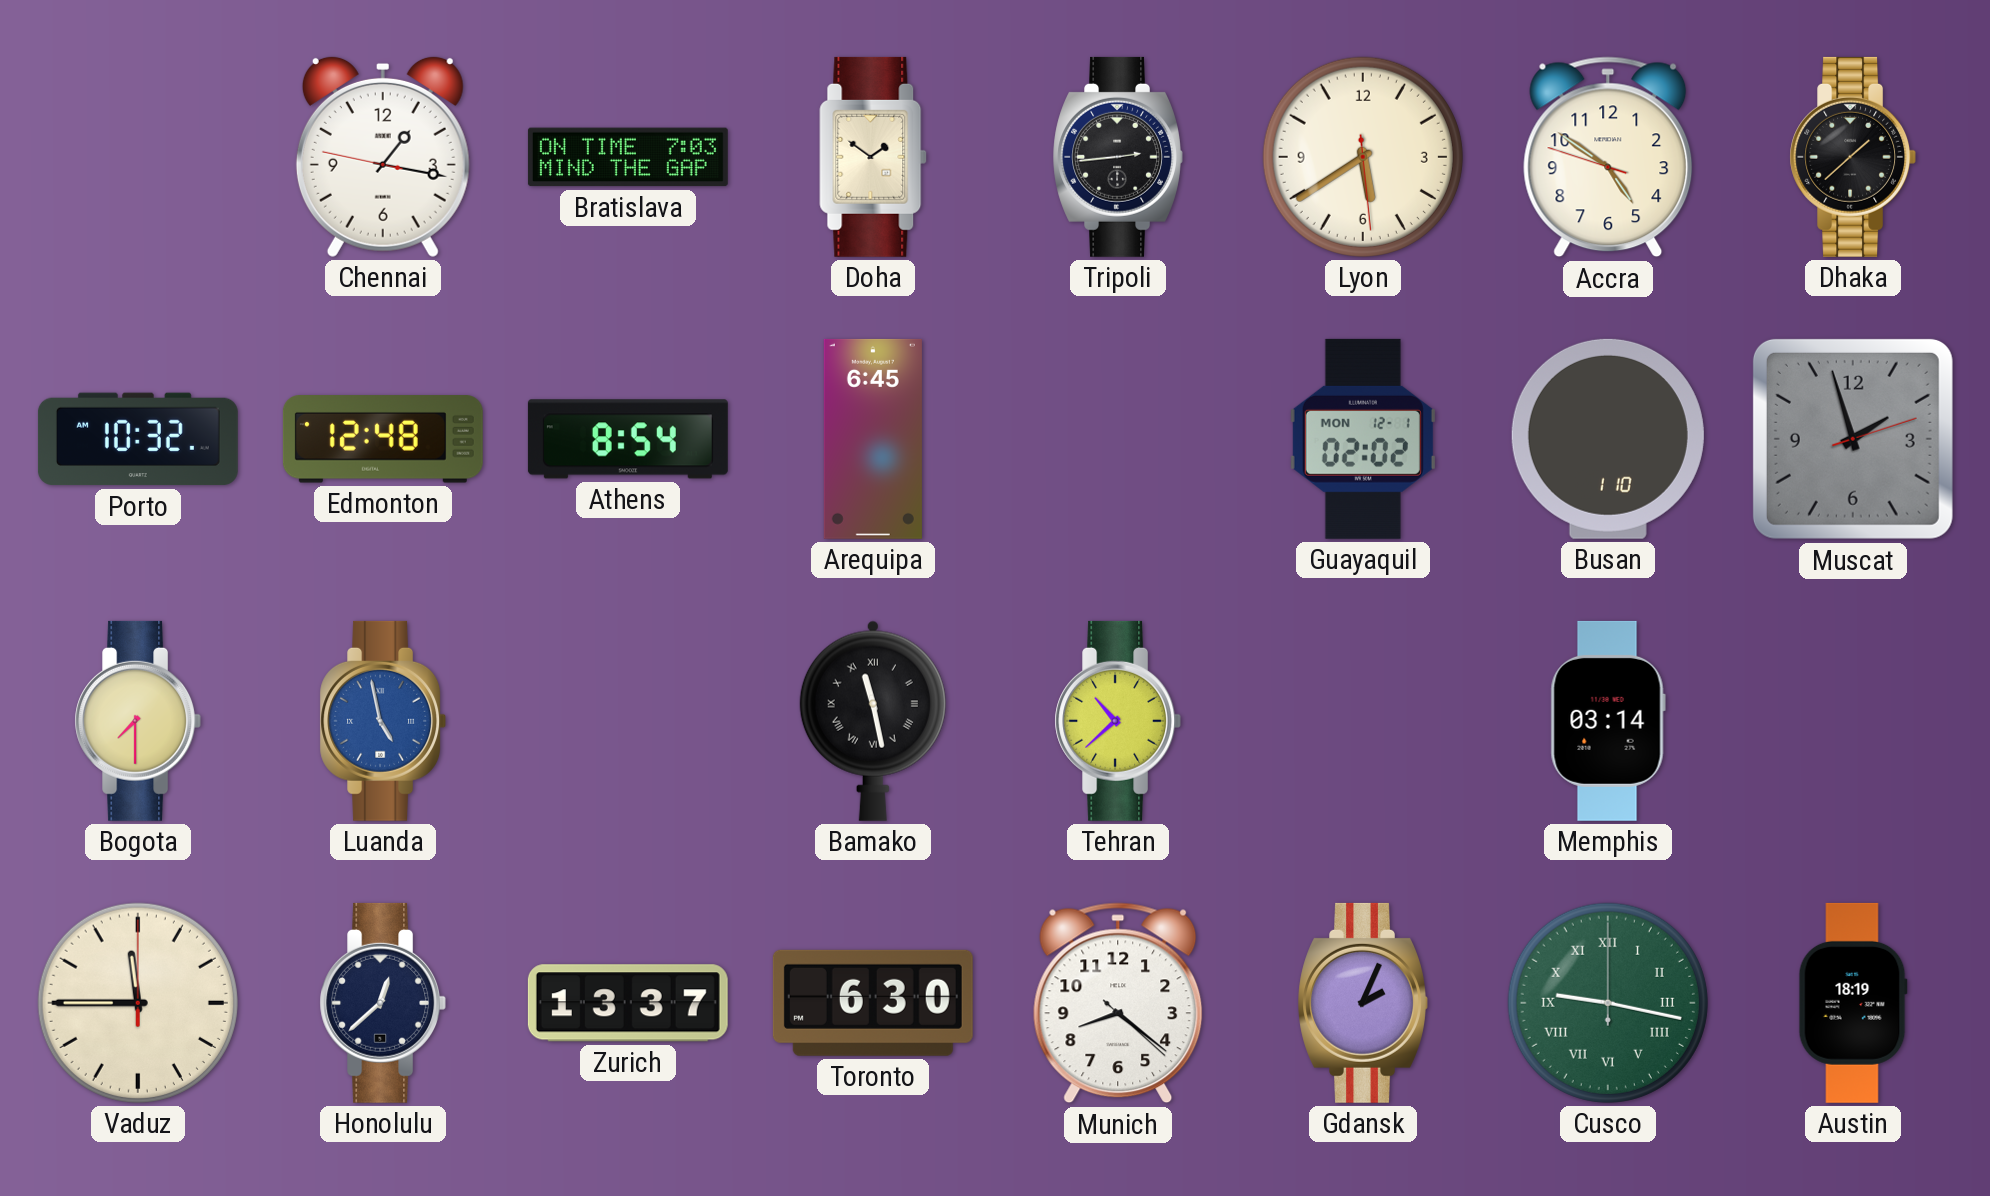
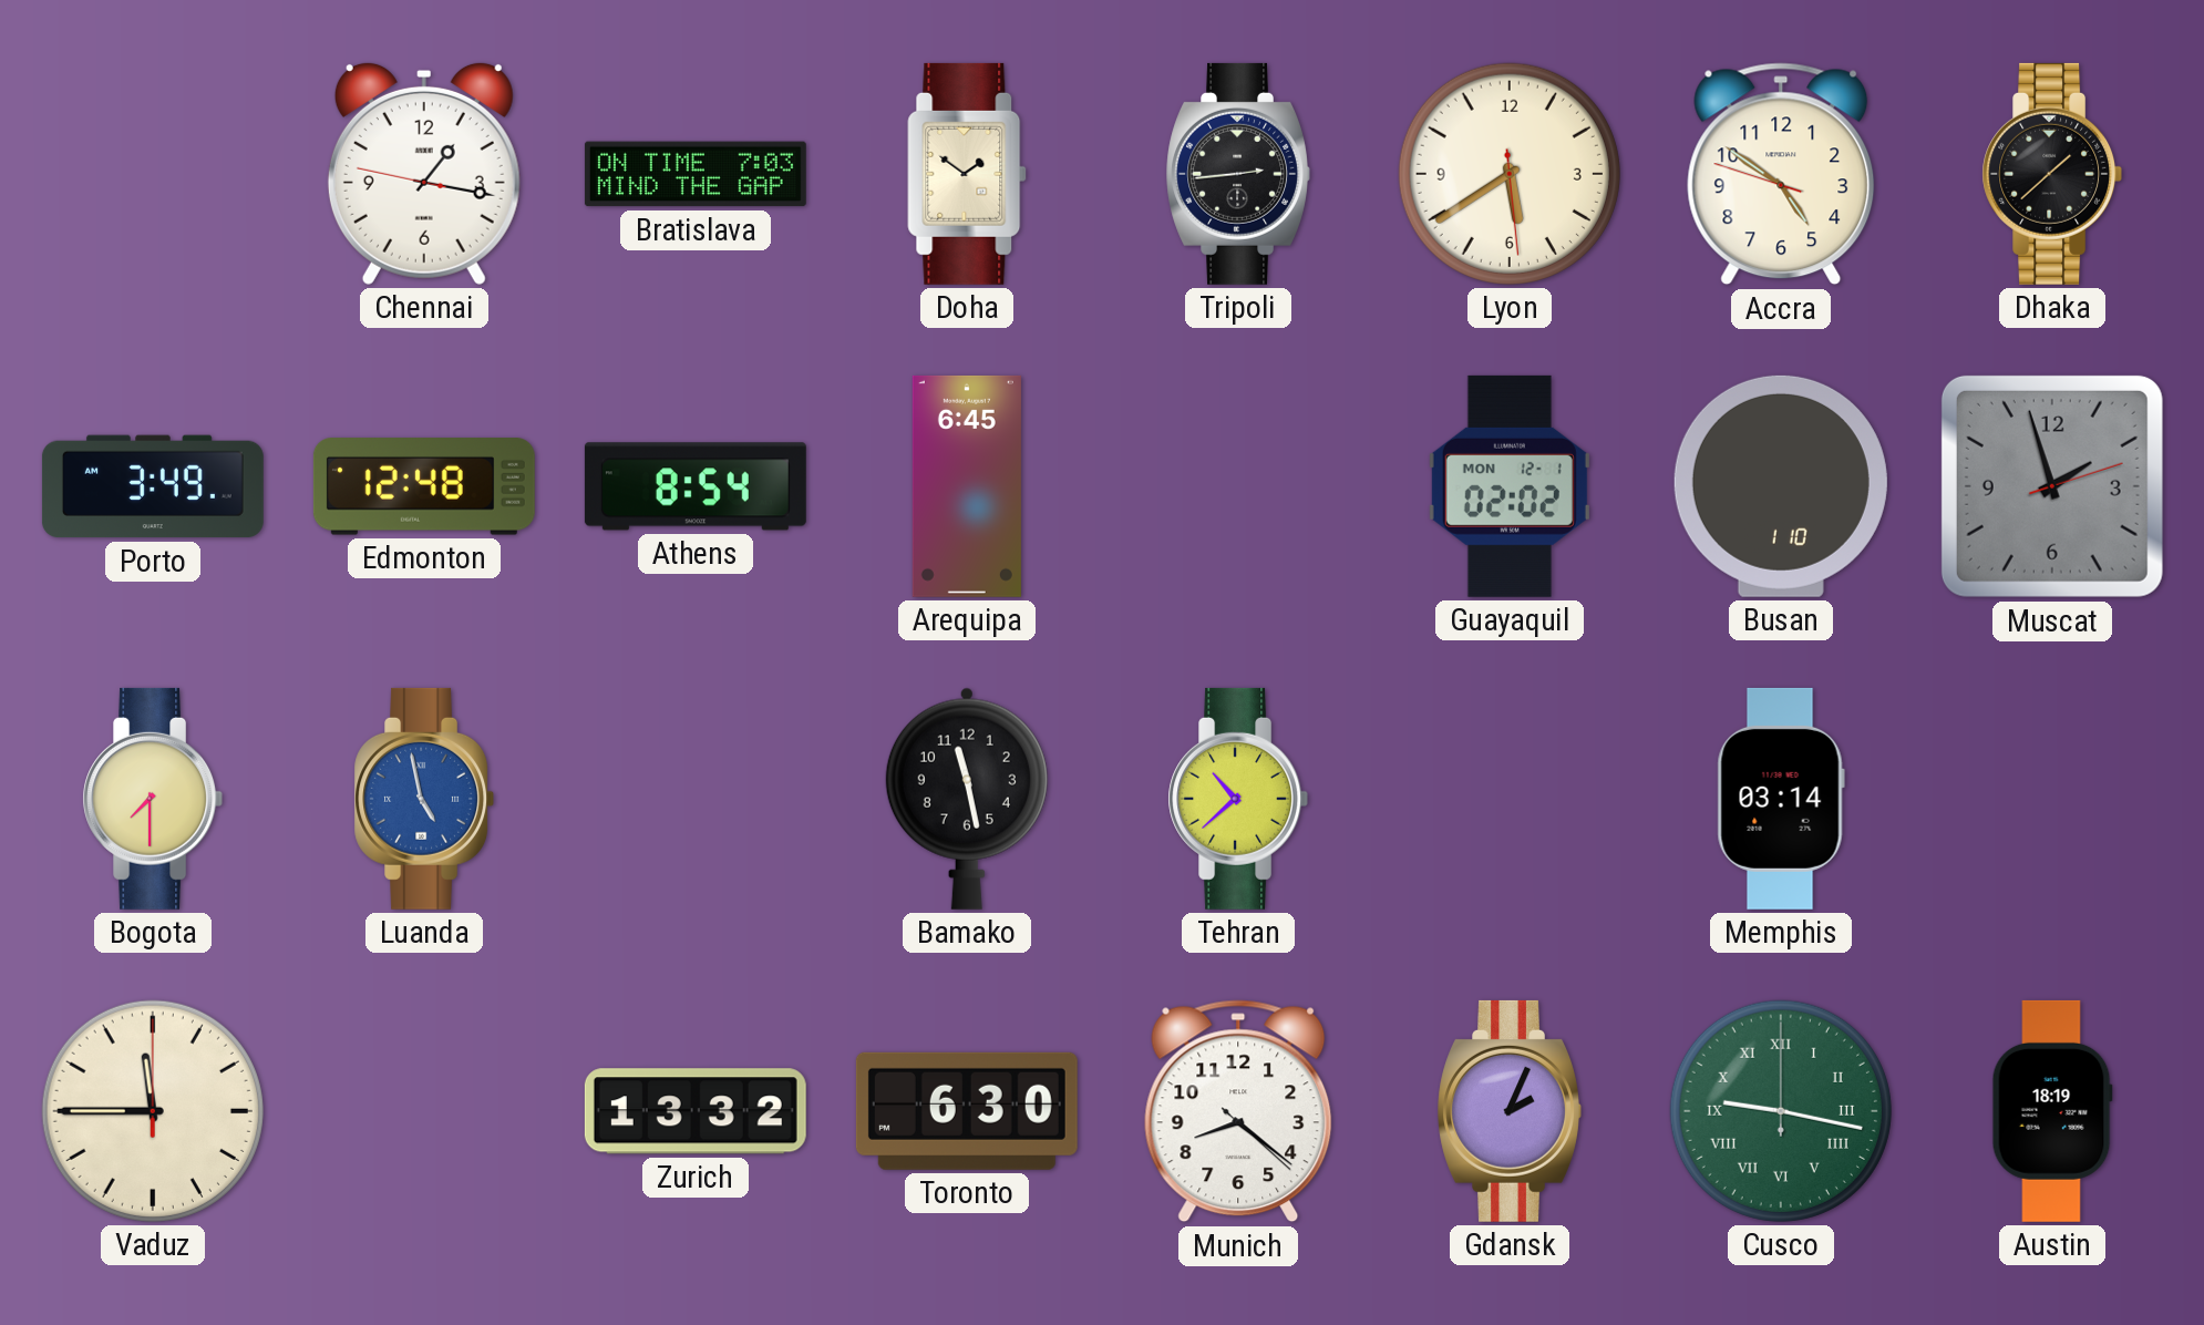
Porto: 10:32 -> 3:49
Bamako numerals: Roman -> Arabic
Honolulu: 12:38 -> none
Zurich: 13:37 -> 13:32
